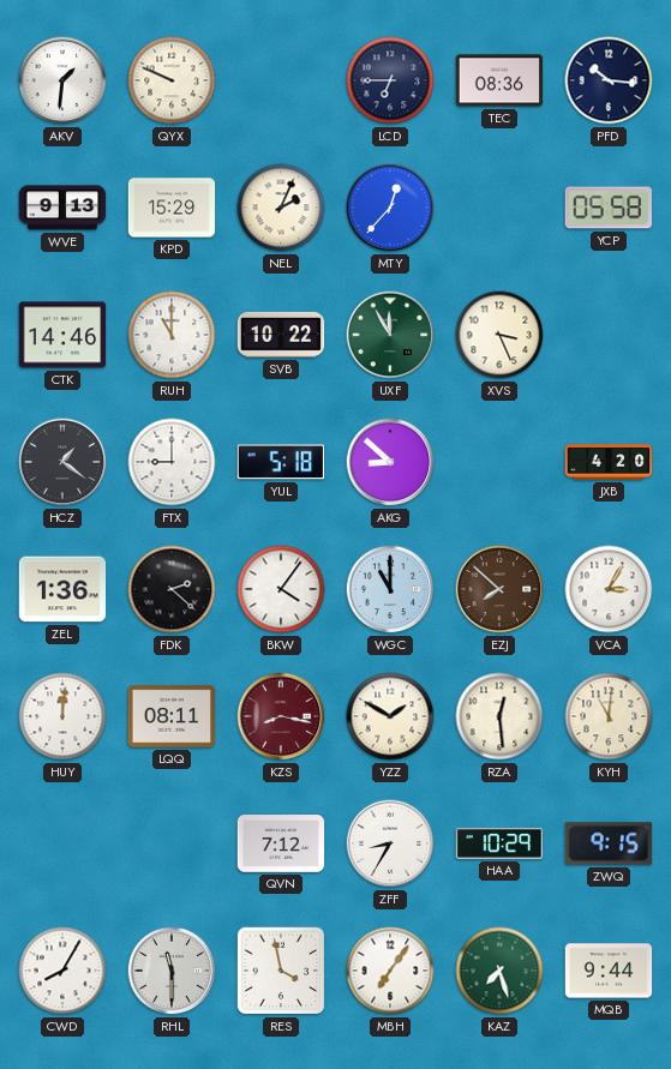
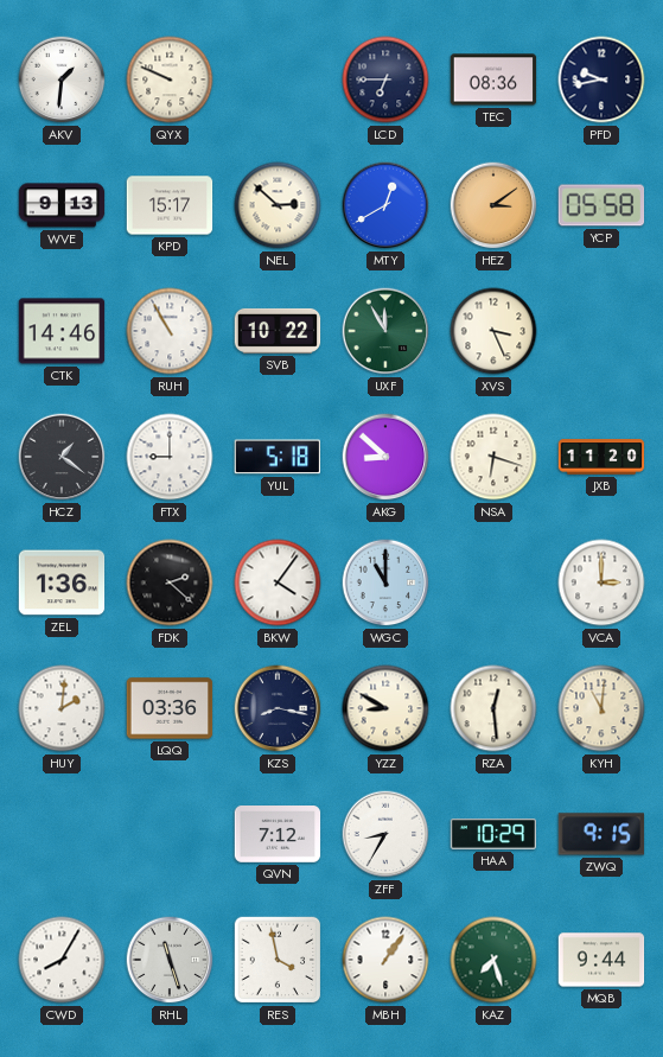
PFD: 10:16 -> 9:43
KPD: 15:29 -> 15:17
NEL: 2:04 -> 2:52
MTY: 12:37 -> 12:40
HEZ: none -> 3:09
RUH: 11:00 -> 10:55
NSA: none -> 6:18
JXB: 4:20 -> 11:20
EZJ: 7:52 -> none
VCA: 3:05 -> 3:00
HUY: 12:01 -> 2:01
LQQ: 08:11 -> 03:36
KZS dial: burgundy -> navy
YZZ: 1:50 -> 8:50
RHL: 11:30 -> 11:27
MBH: 7:06 -> 1:06
